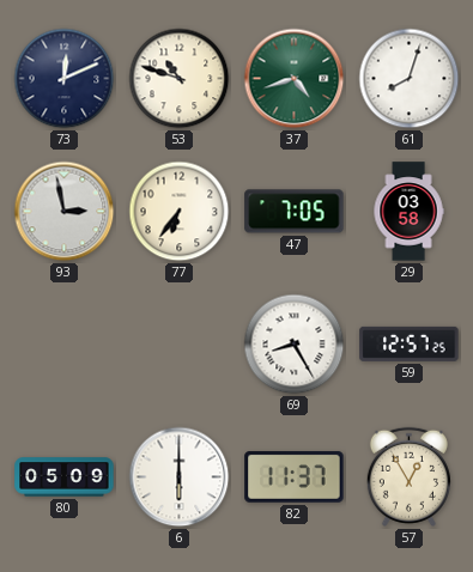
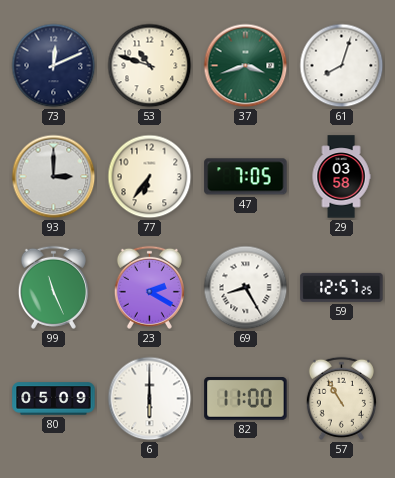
37: 4:42 -> 3:42
93: 2:58 -> 3:00
99: none -> 11:26
23: none -> 2:20
82: 11:37 -> 11:00
57: 12:55 -> 10:55
